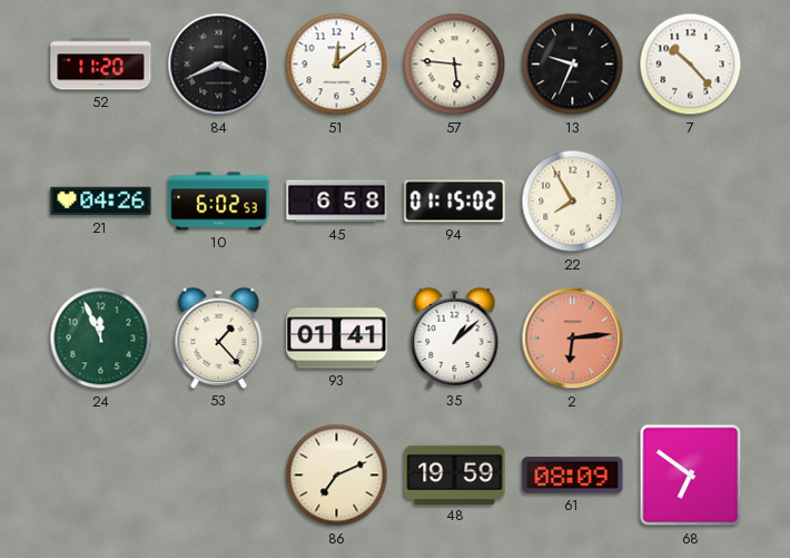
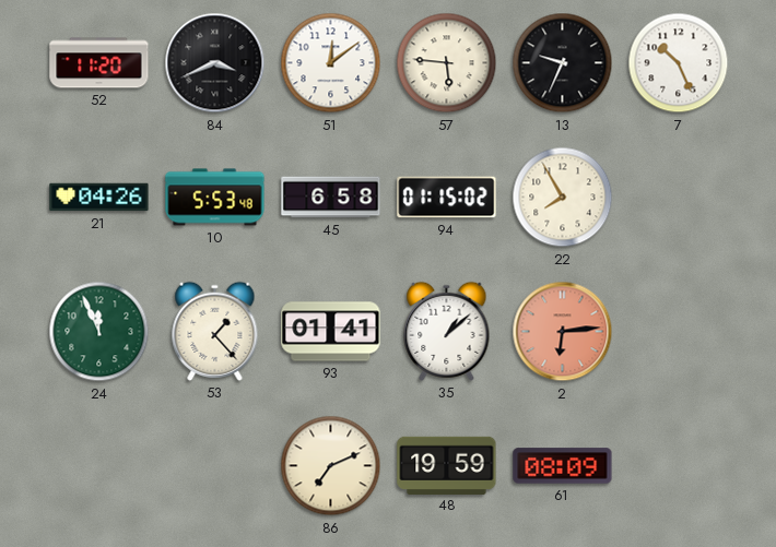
7: 10:23 -> 10:26
10: 6:02 -> 5:53
68: 6:51 -> none
